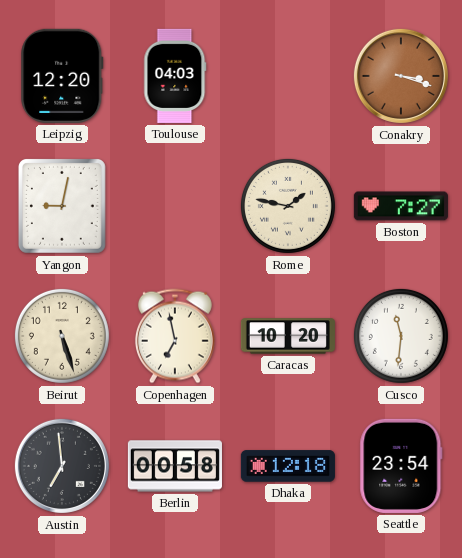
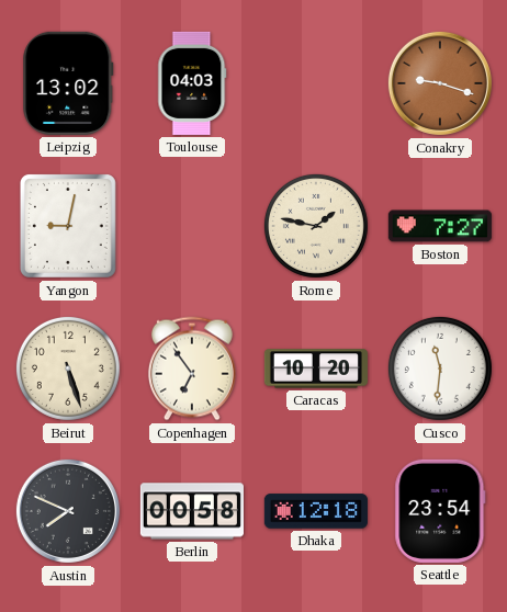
Leipzig: 12:20 -> 13:02
Conakry: 3:18 -> 9:18
Copenhagen: 6:58 -> 6:54
Austin: 6:59 -> 7:49
